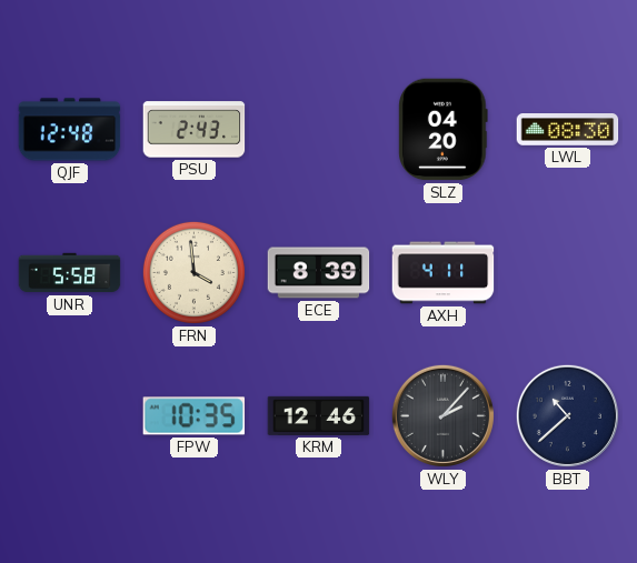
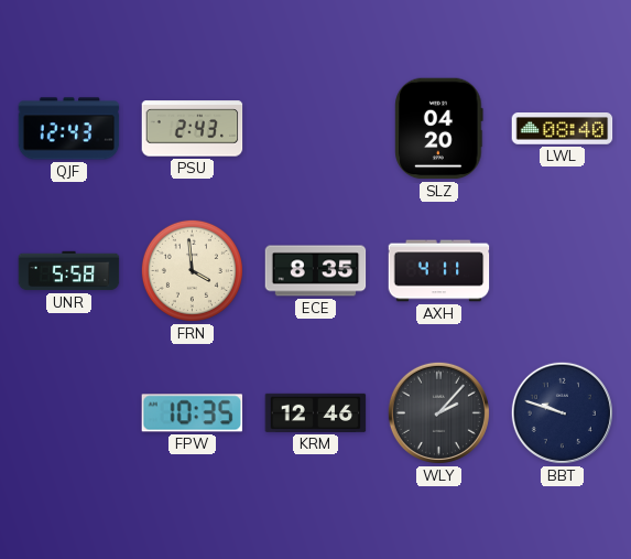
QJF: 12:48 -> 12:43
LWL: 08:30 -> 08:40
ECE: 8:39 -> 8:35
BBT: 10:38 -> 9:48
